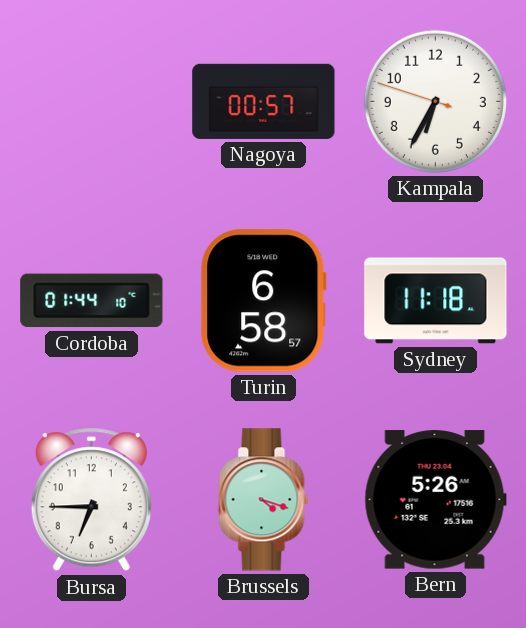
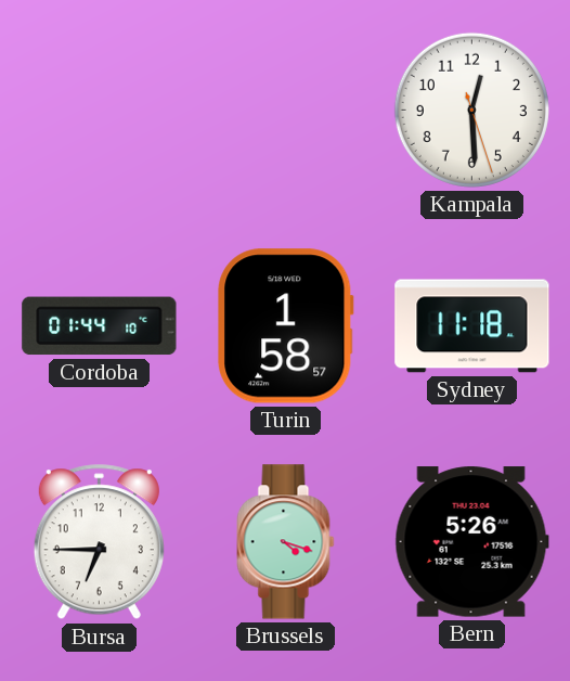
Nagoya: 00:57 -> none
Kampala: 6:34 -> 12:29
Turin: 6:58 -> 1:58
